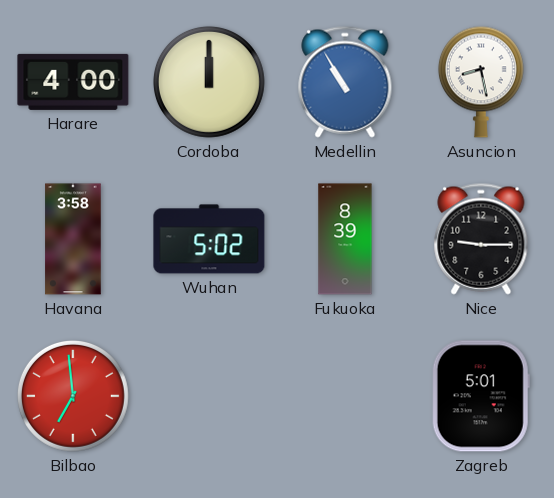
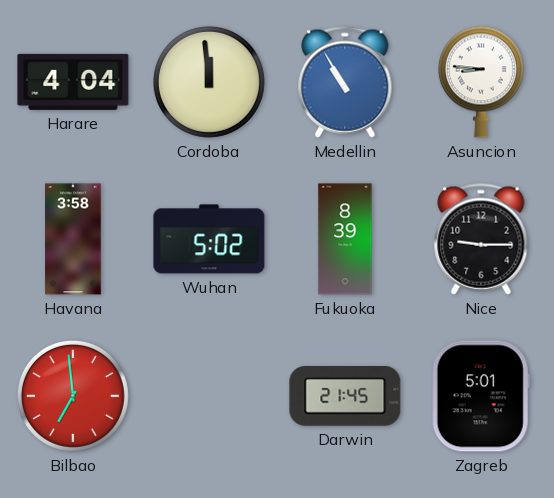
Harare: 4:00 -> 4:04
Cordoba: 12:00 -> 11:59
Asuncion: 8:28 -> 8:46
Darwin: none -> 21:45
